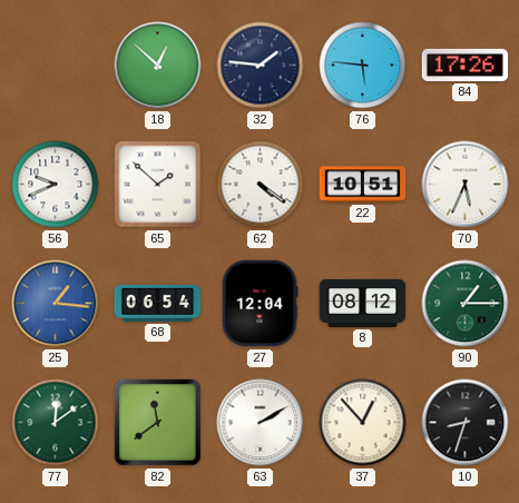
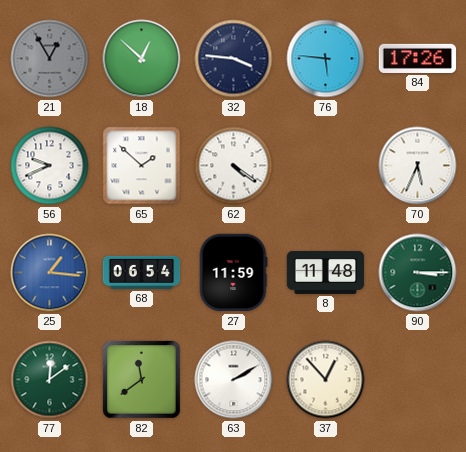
21: none -> 12:55
32: 1:46 -> 3:46
22: 10:51 -> none
27: 12:04 -> 11:59
8: 08:12 -> 11:48
90: 1:15 -> 3:15
10: 8:33 -> none
